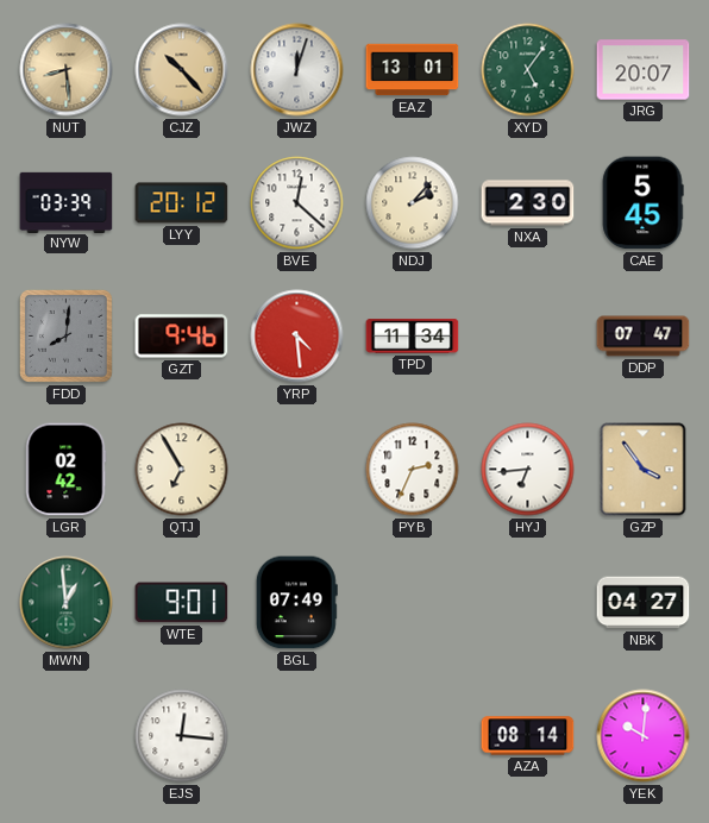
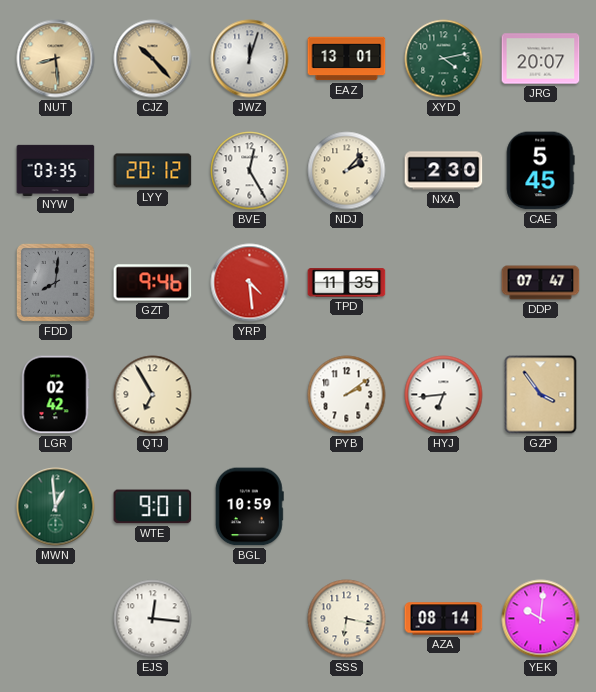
XYD: 5:06 -> 4:13
NYW: 03:39 -> 03:35
BVE: 12:22 -> 12:25
TPD: 11:34 -> 11:35
PYB: 2:34 -> 2:09
BGL: 07:49 -> 10:59
NBK: 04:27 -> none
SSS: none -> 6:17
